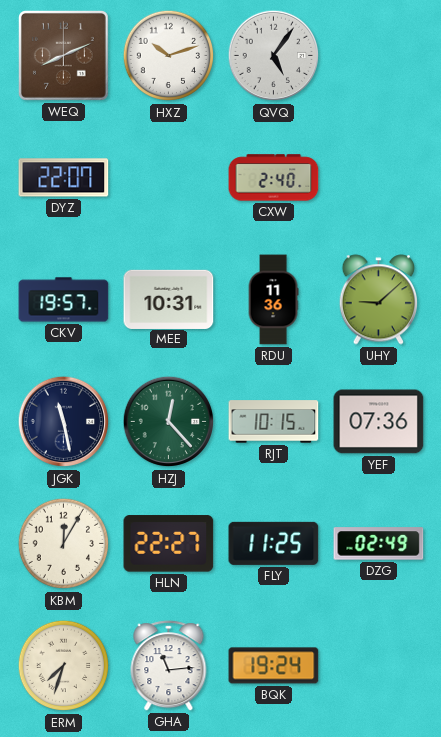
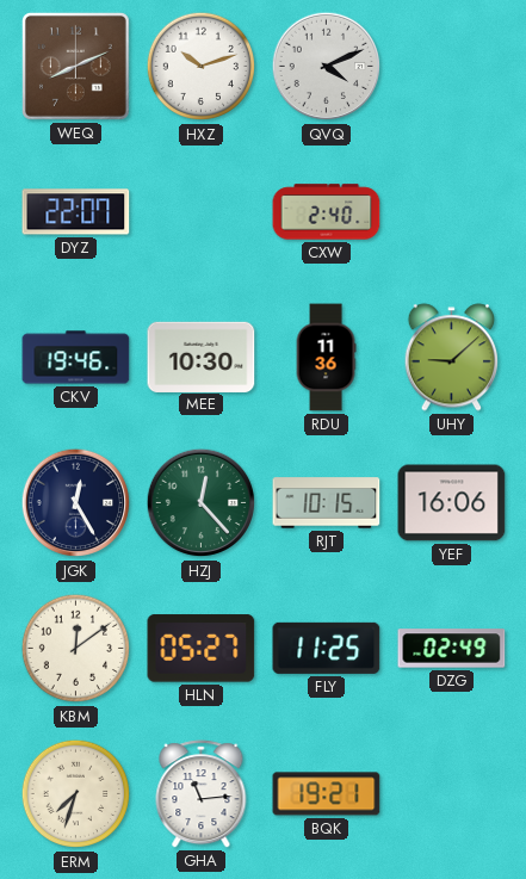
QVQ: 5:06 -> 4:11
CKV: 19:57 -> 19:46
MEE: 10:31 -> 10:30
JGK: 11:28 -> 12:25
YEF: 07:36 -> 16:06
KBM: 12:05 -> 12:09
HLN: 22:27 -> 05:27
BQK: 19:24 -> 19:21
